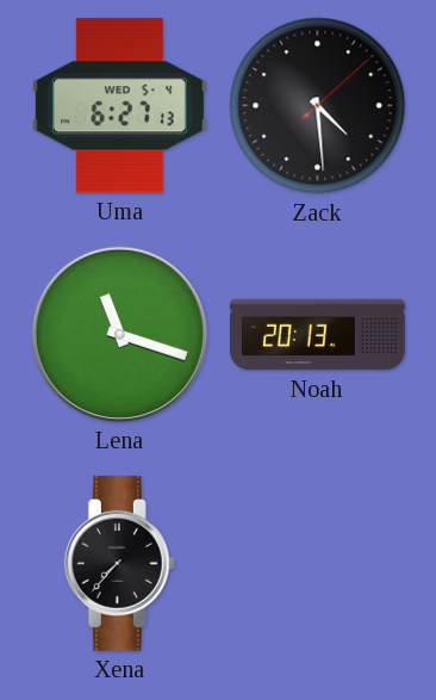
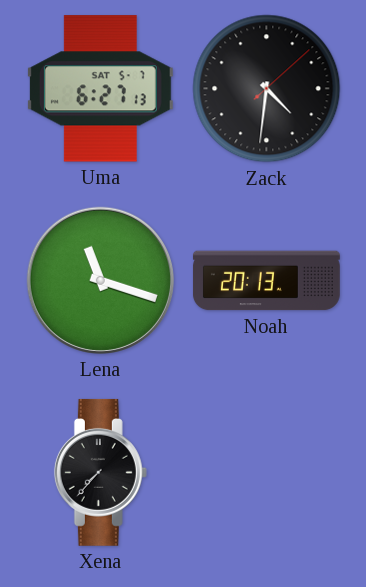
Uma date: WED 5-4 -> SAT 5-7
Zack: 4:29 -> 4:31
